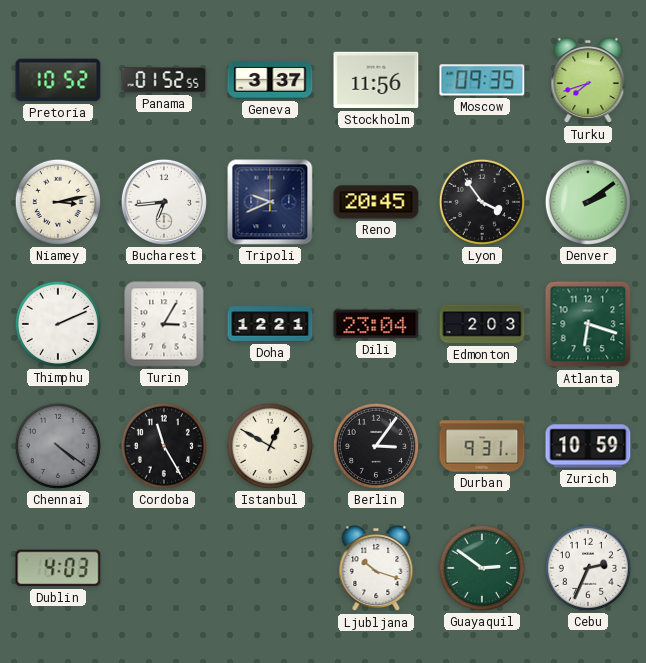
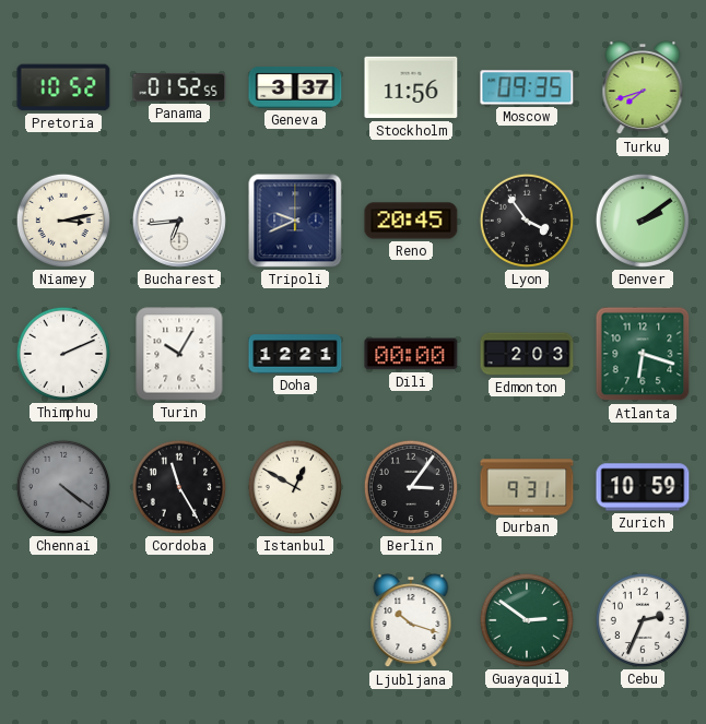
Turin: 3:05 -> 10:05
Dili: 23:04 -> 00:00
Dublin: 4:03 -> none
